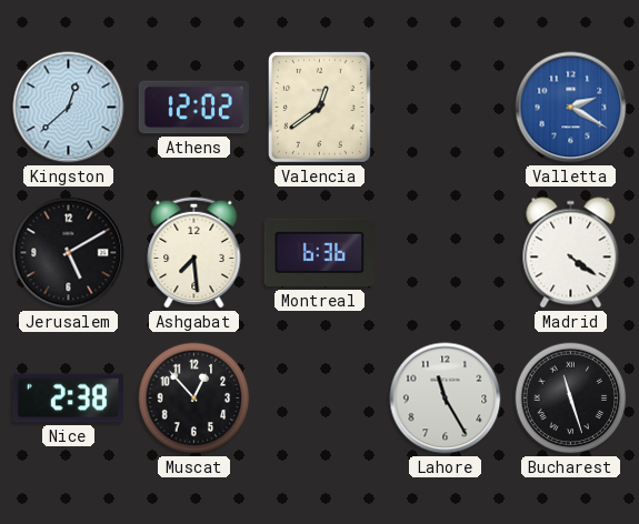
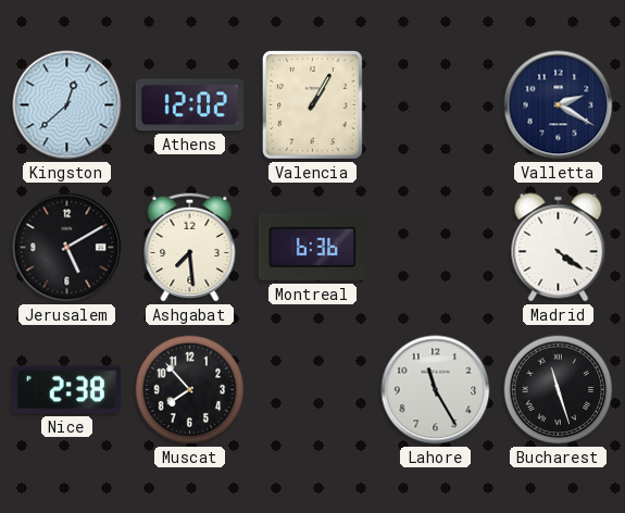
Valencia: 12:39 -> 1:05
Valletta dial: blue -> navy
Muscat: 12:53 -> 7:53
